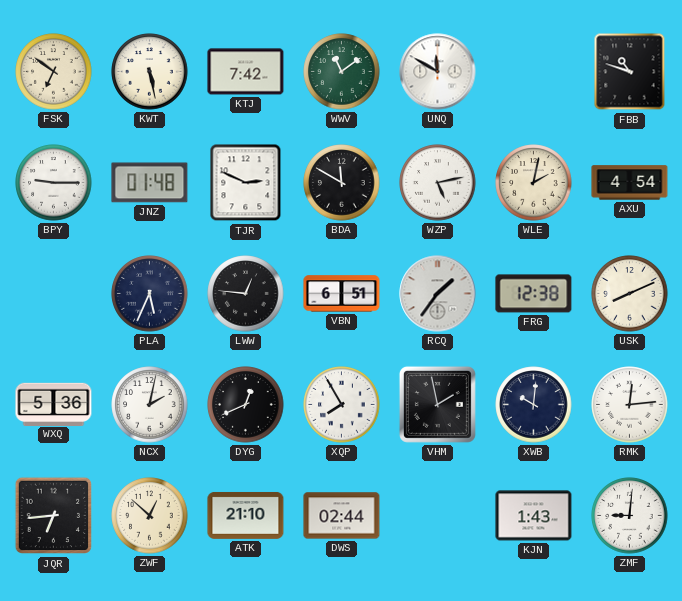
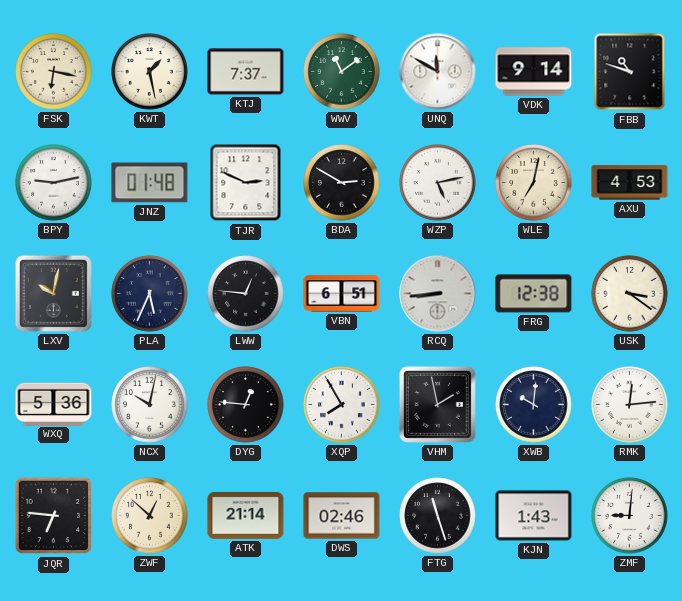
FSK: 6:51 -> 6:17
KWT: 5:28 -> 1:28
KTJ: 7:42 -> 7:37
VDK: none -> 9:14
BPY: 9:15 -> 9:13
BDA: 11:50 -> 2:50
WLE: 2:02 -> 7:02
AXU: 4:54 -> 4:53
LXV: none -> 10:02
RCQ: 1:36 -> 8:44
USK: 8:11 -> 3:21
NCX: 2:02 -> 10:02
DYG: 12:41 -> 12:46
JQR: 6:44 -> 6:46
ATK: 21:10 -> 21:14
DWS: 02:44 -> 02:46
FTG: none -> 11:27
